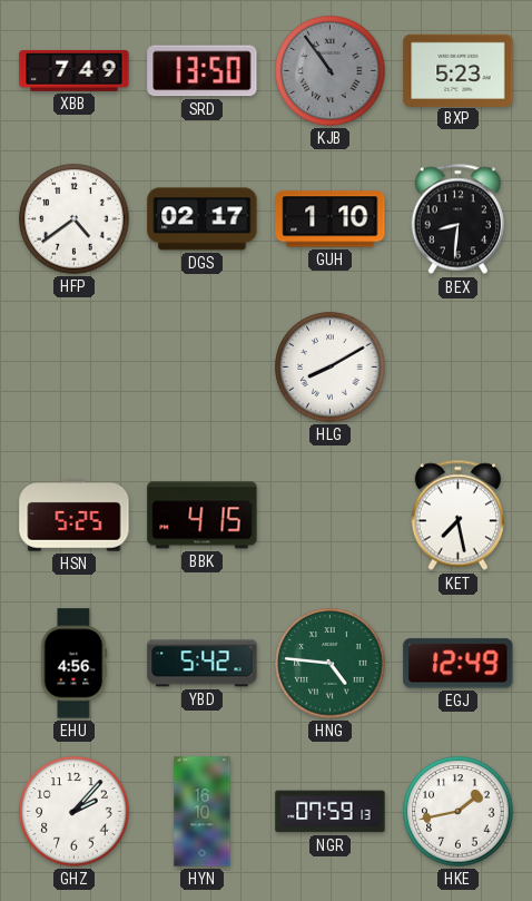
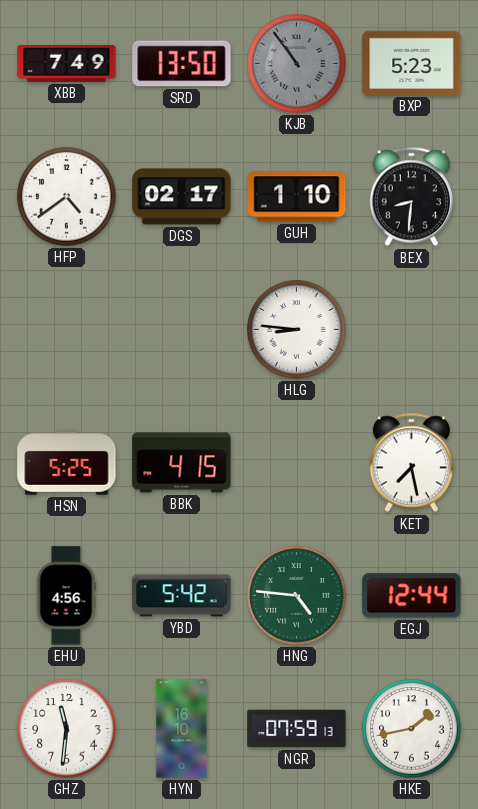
HLG: 8:10 -> 8:46
EGJ: 12:49 -> 12:44
GHZ: 2:07 -> 11:31
